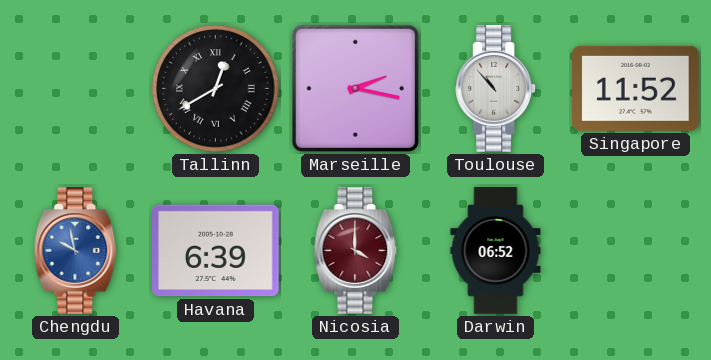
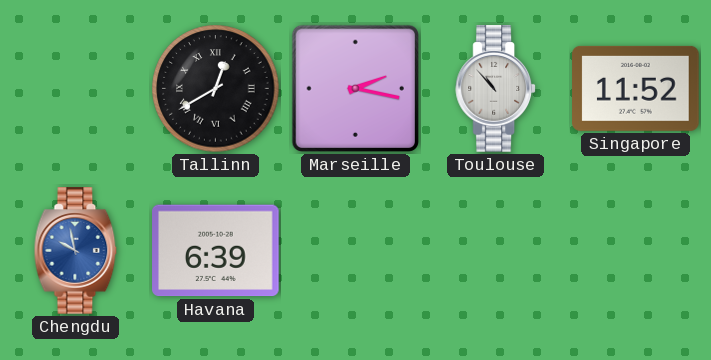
Nicosia: 4:00 -> none
Darwin: 06:52 -> none
